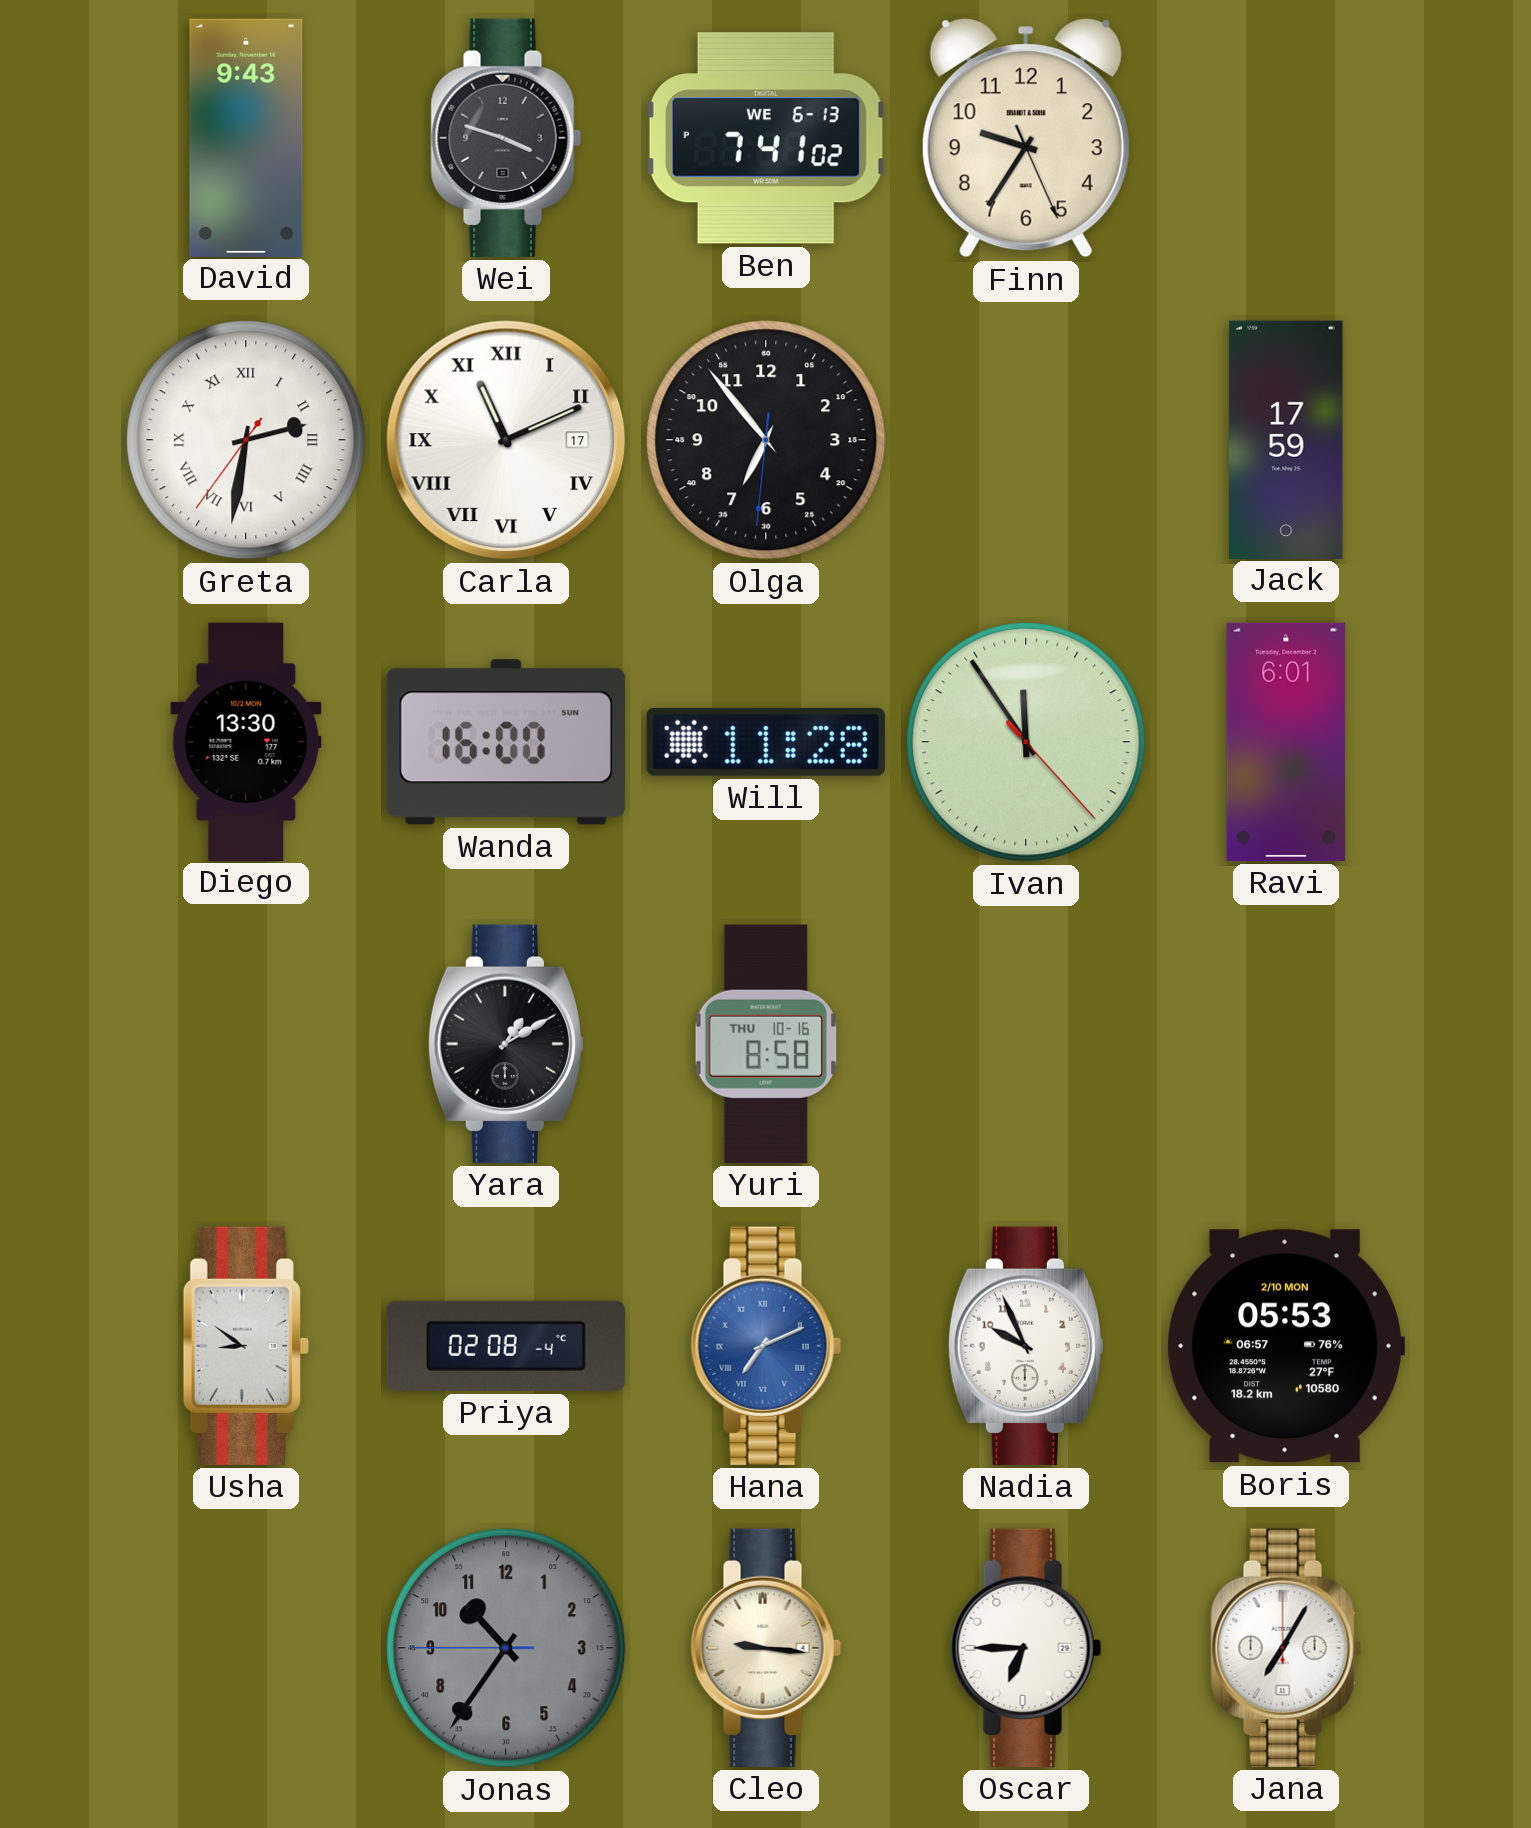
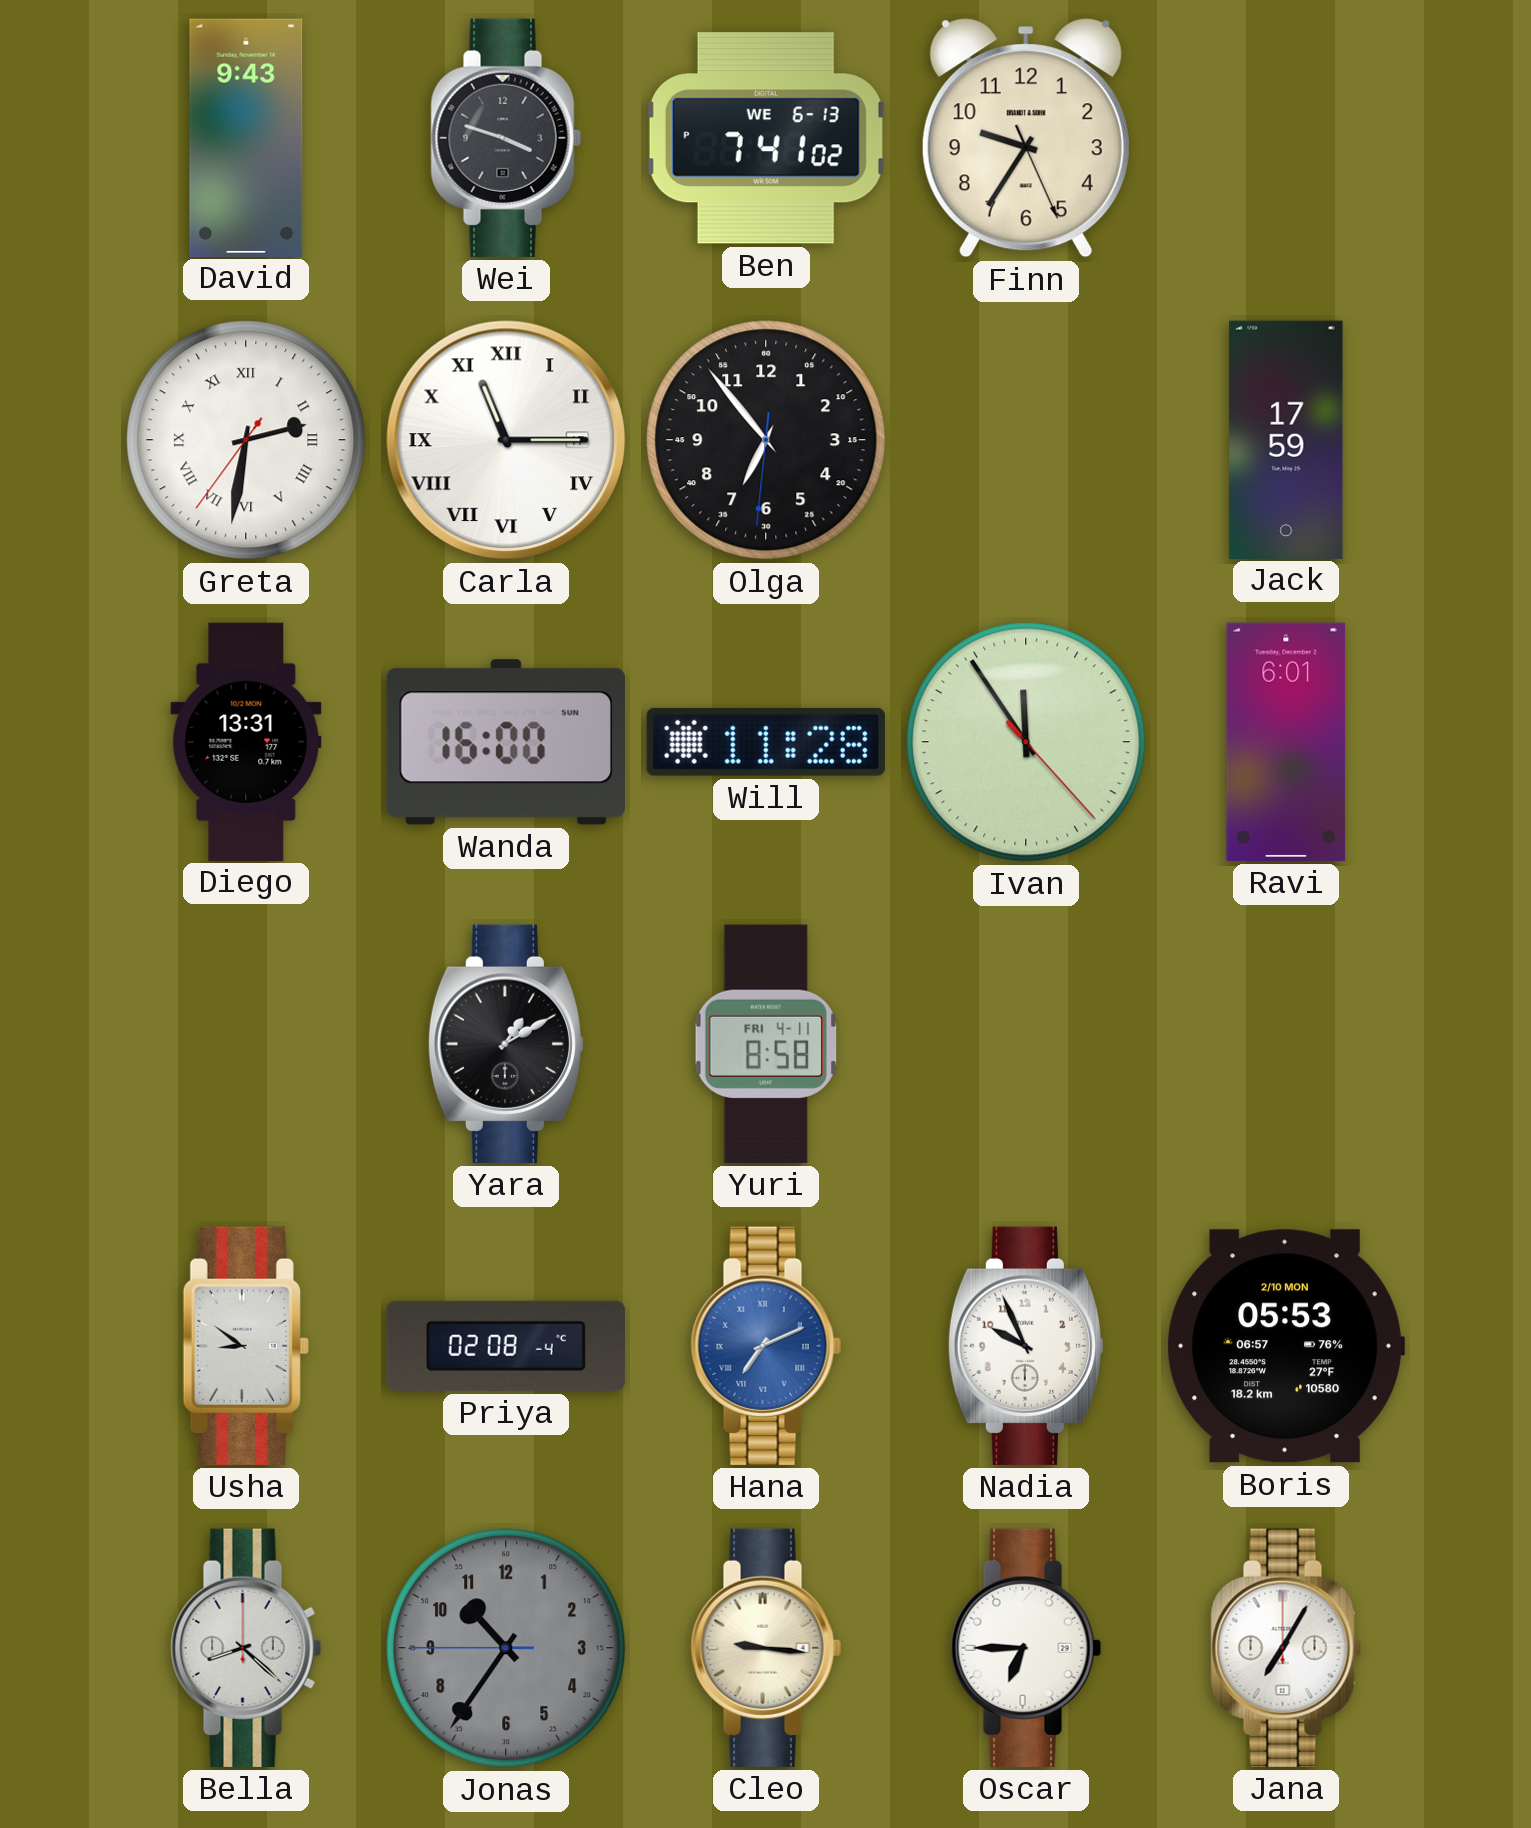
Carla: 11:11 -> 11:15
Diego: 13:30 -> 13:31
Yuri date: THU 10-16 -> FRI 4-11
Bella: none -> 8:22
